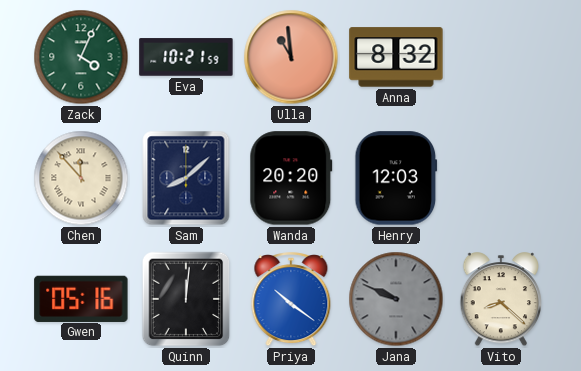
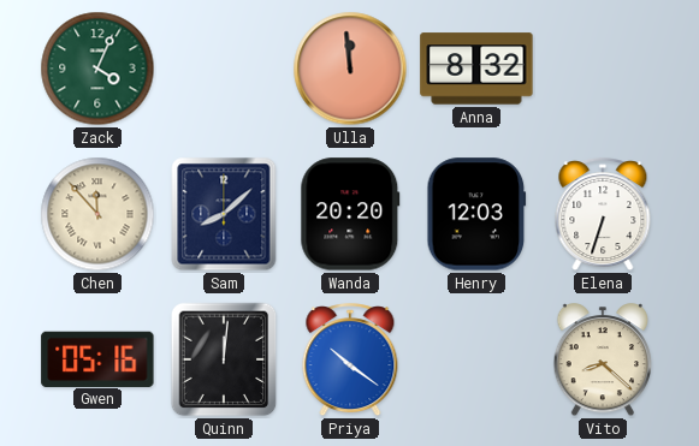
Eva: 10:21 -> none
Ulla: 10:59 -> 11:59
Elena: none -> 6:33
Jana: 9:49 -> none
